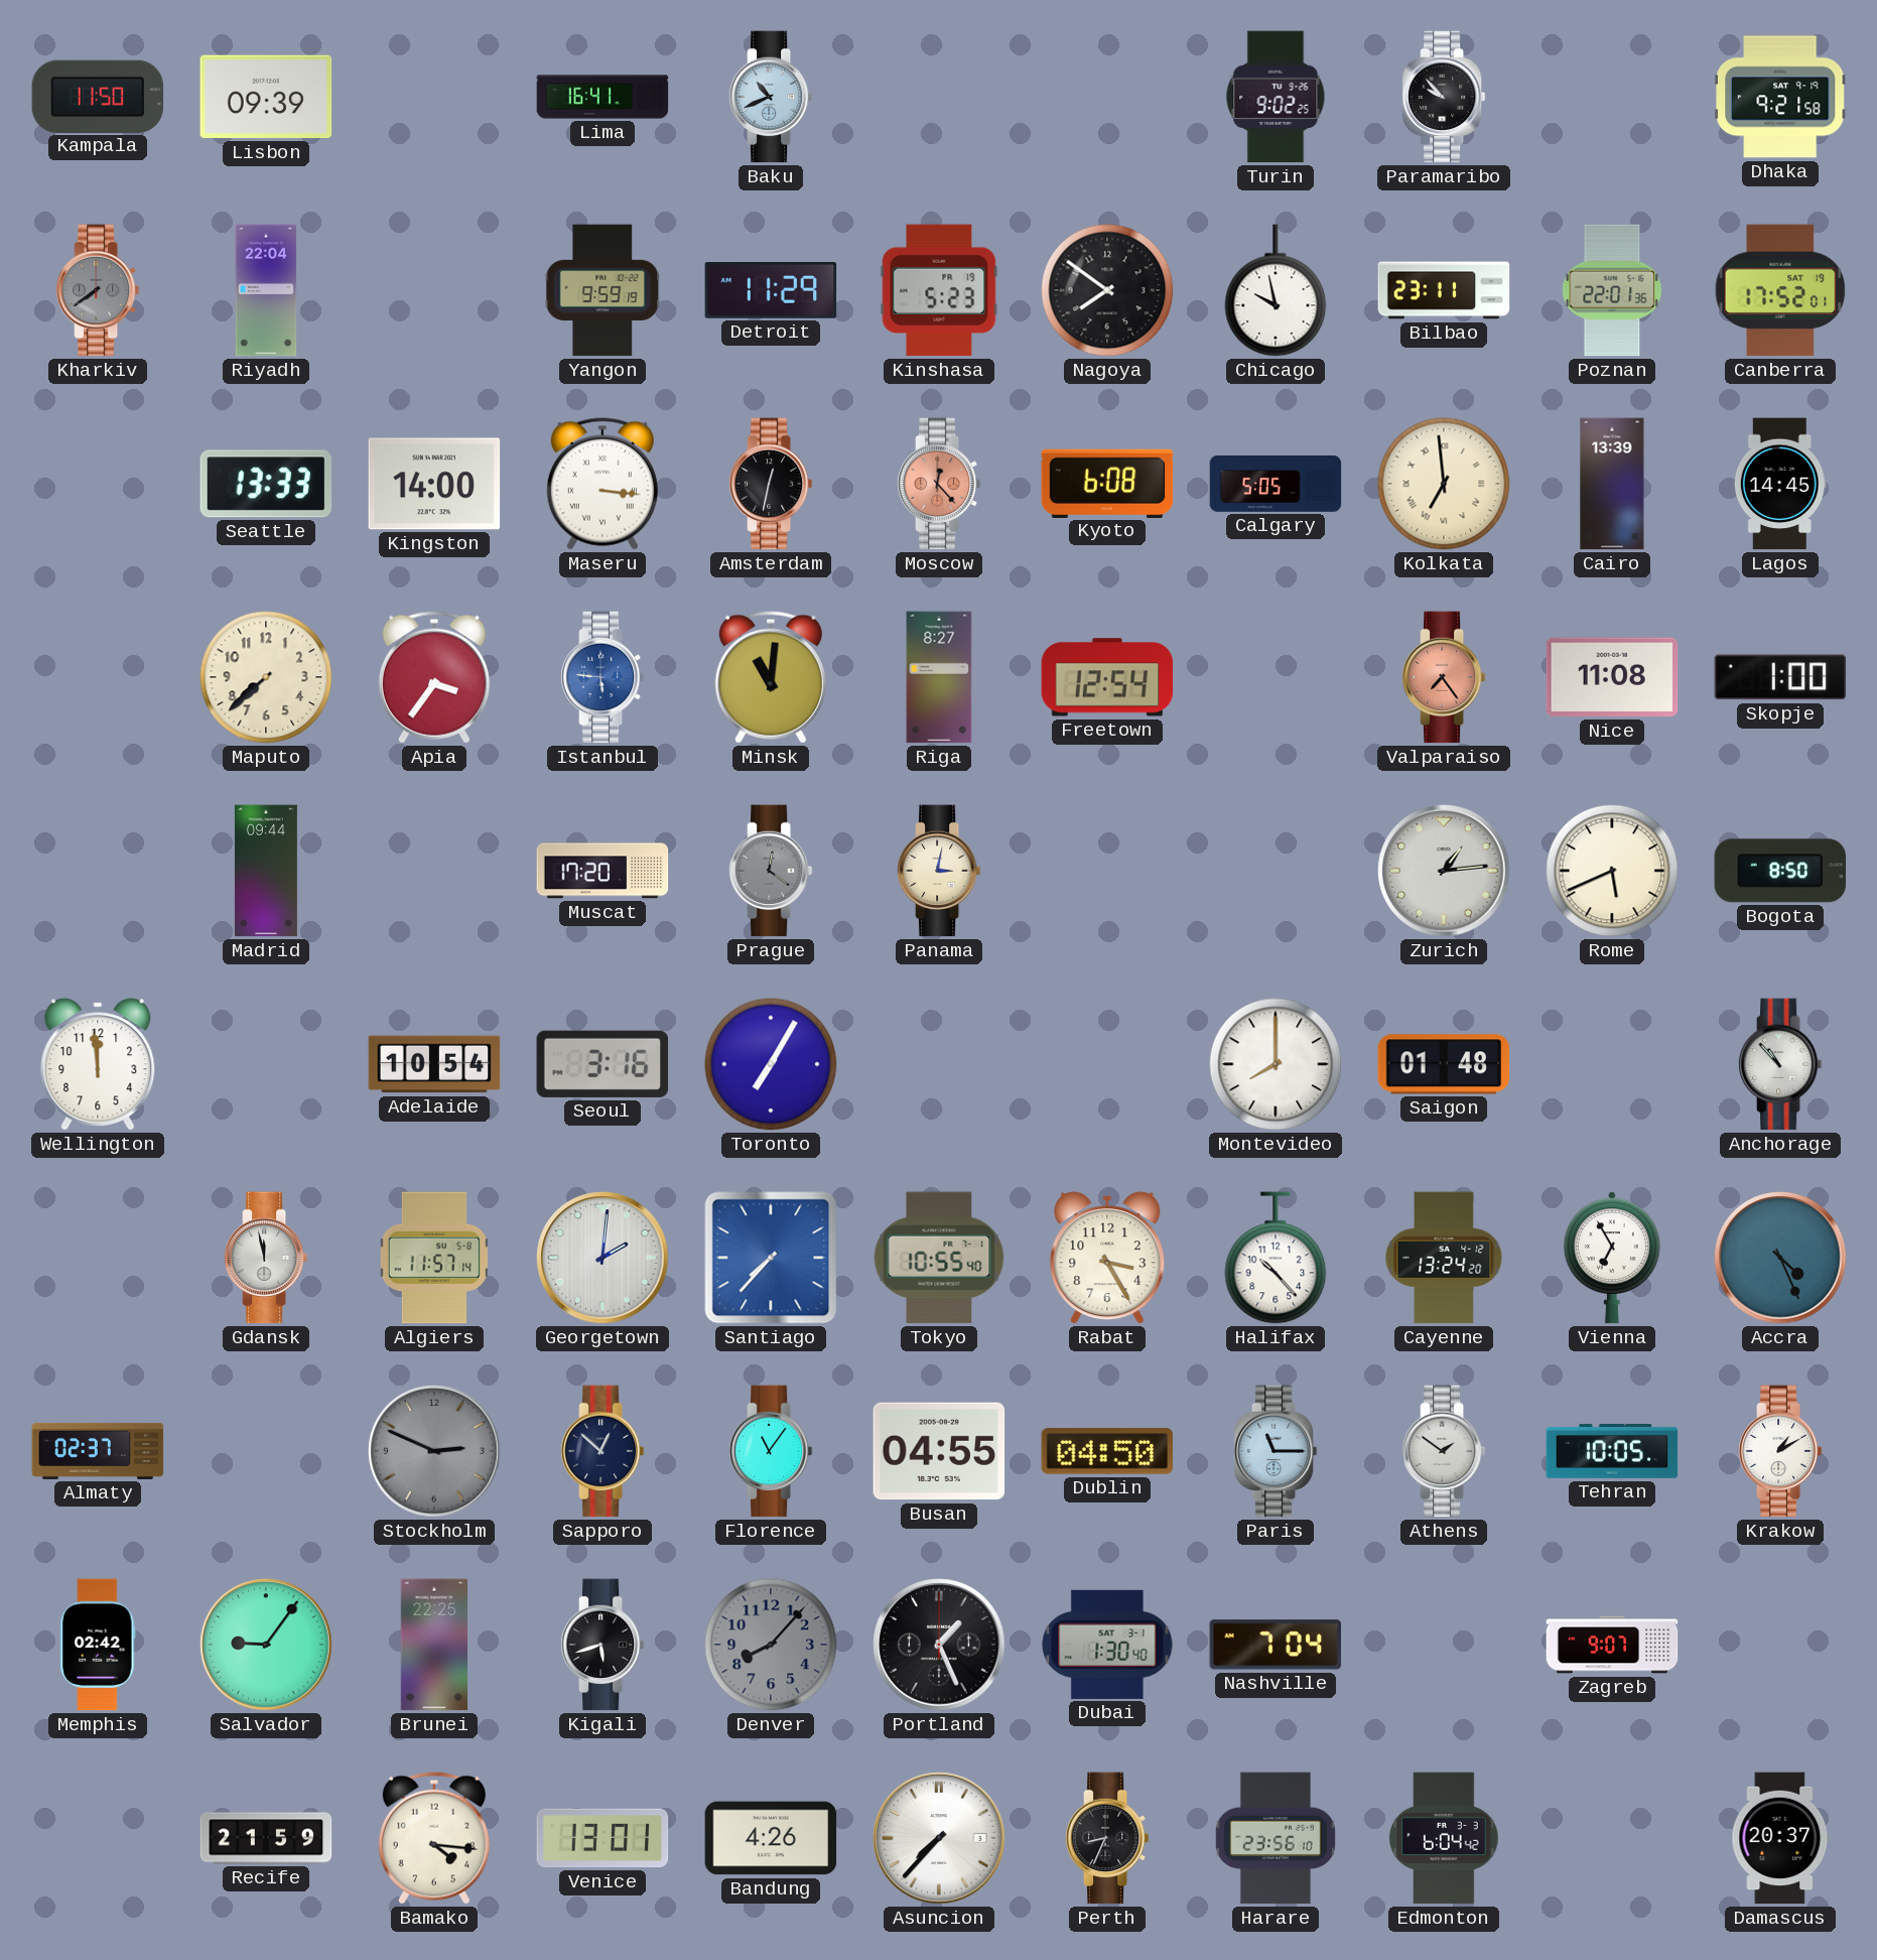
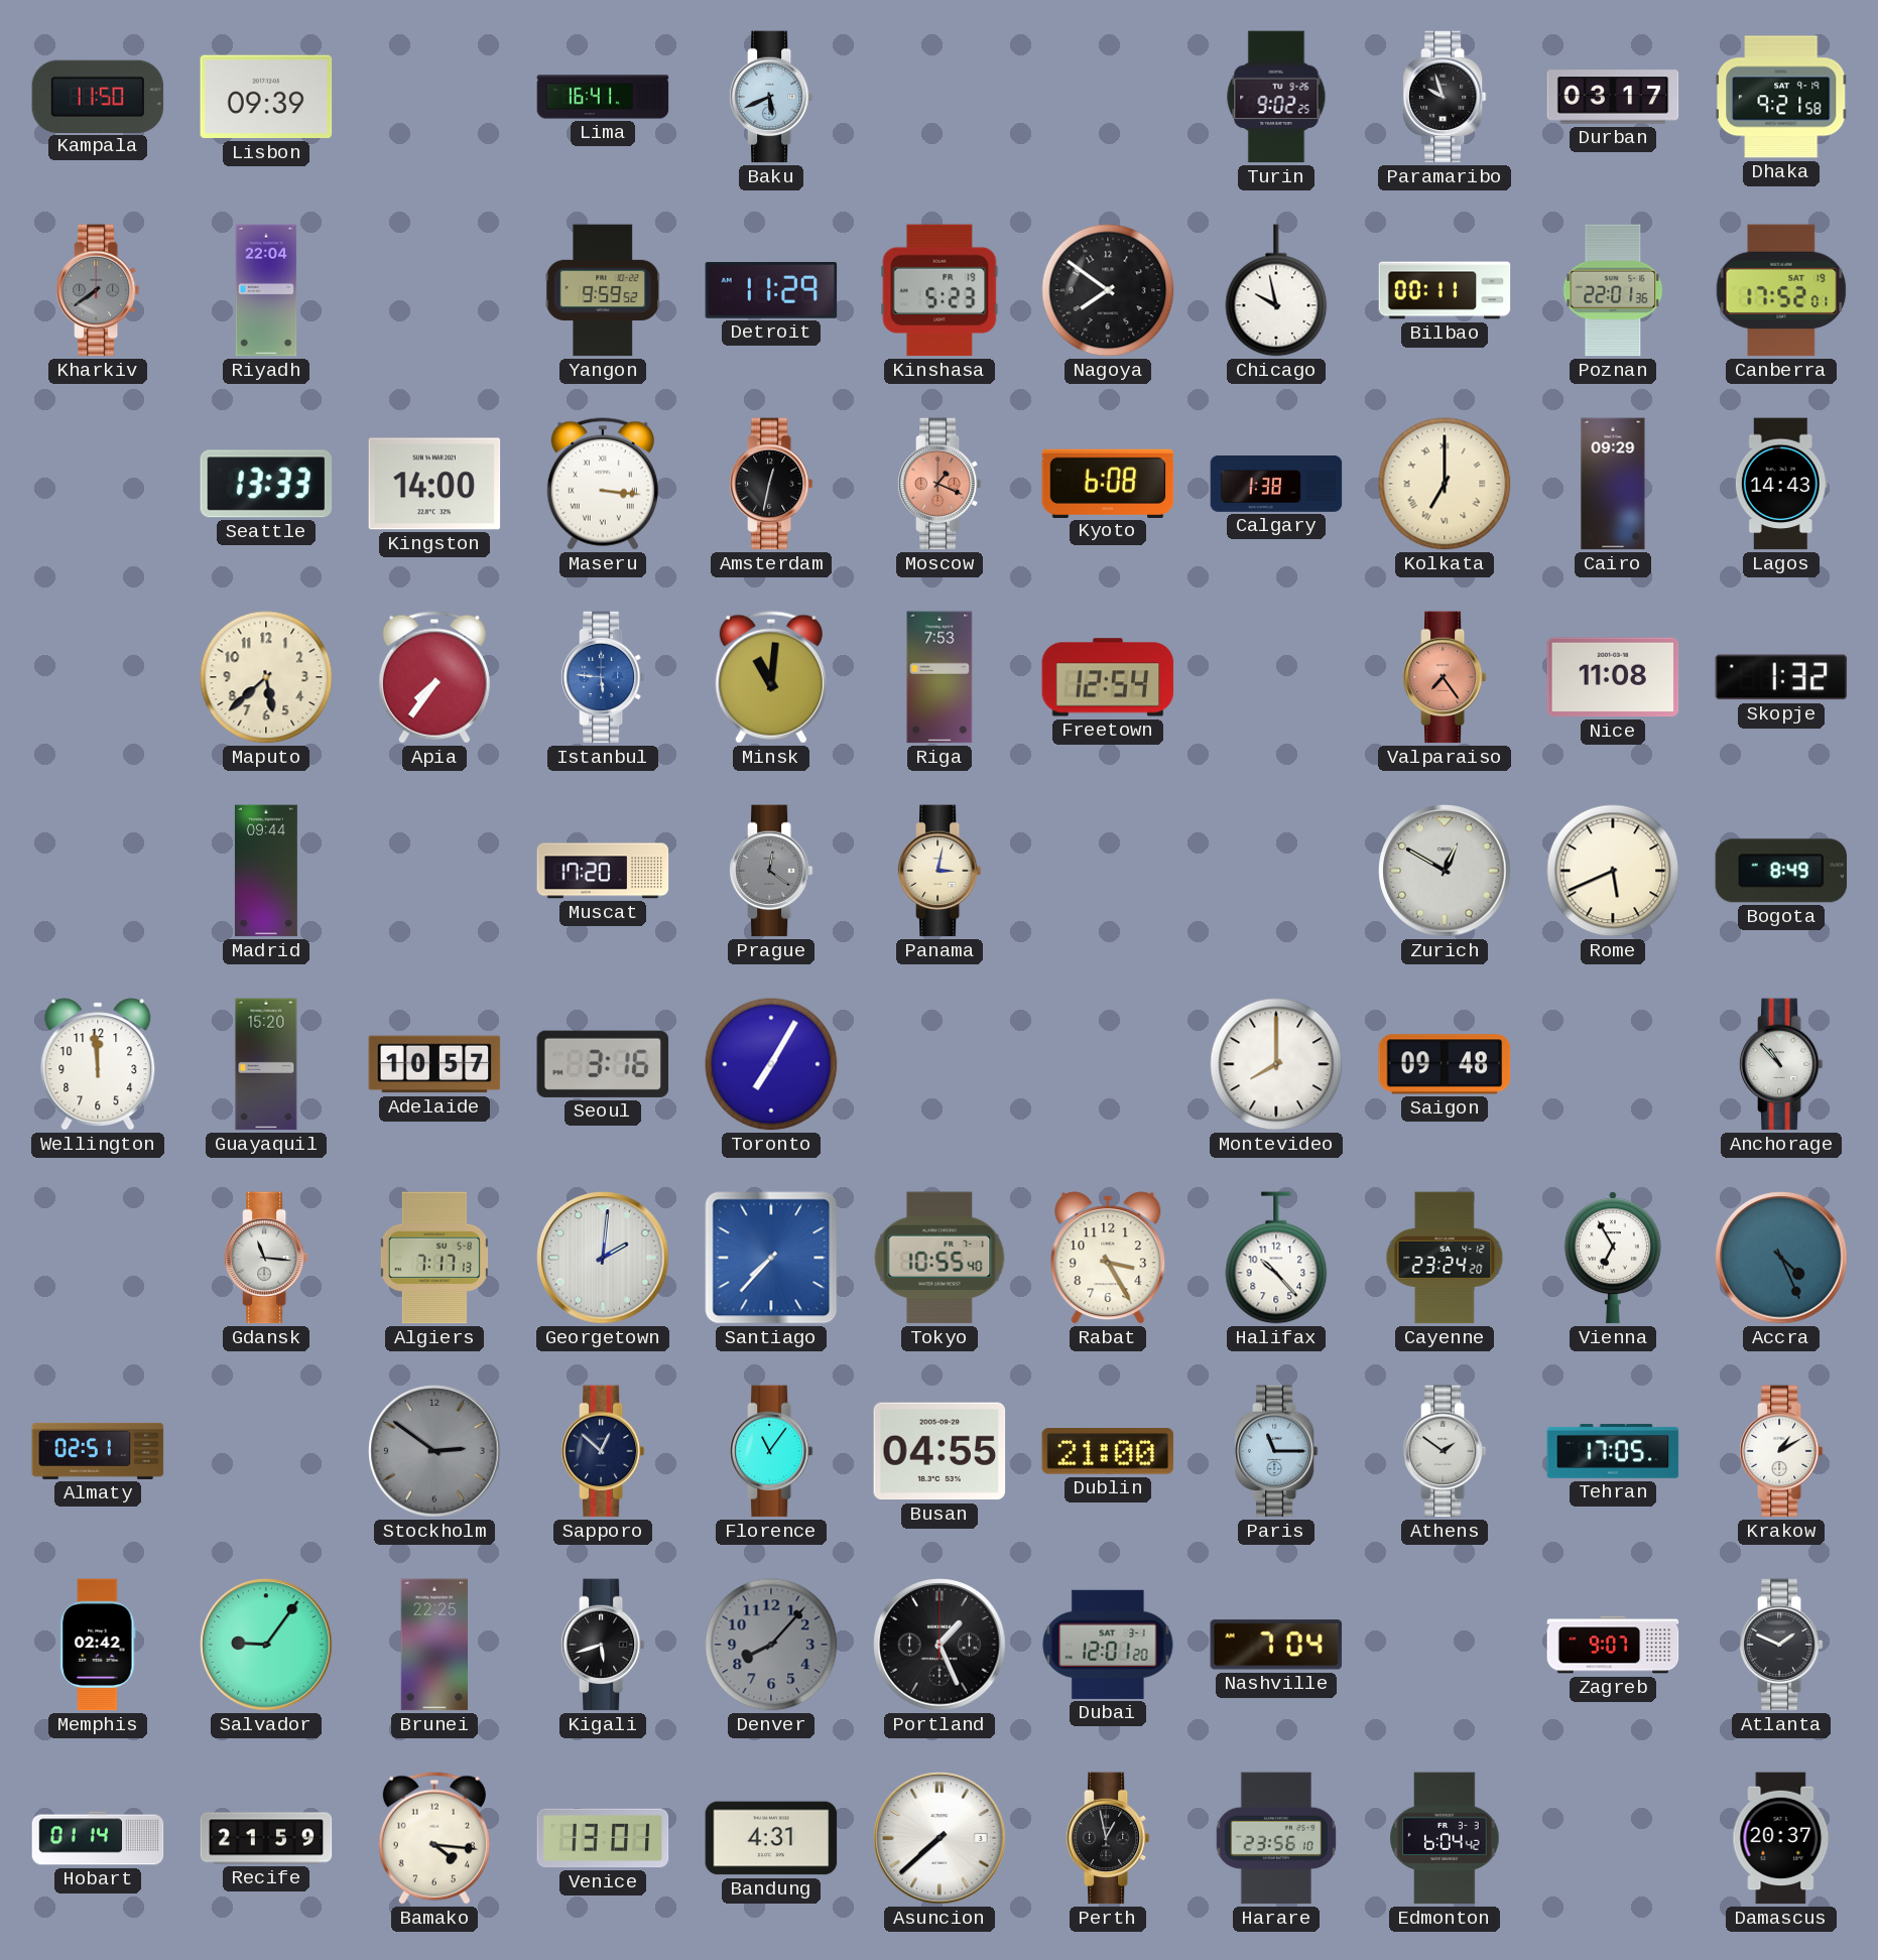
Baku: 10:41 -> 5:41
Paramaribo: 9:53 -> 9:57
Durban: none -> 03:17
Yangon: 9:59:19 -> 9:59:52
Bilbao: 23:11 -> 00:11
Moscow: 12:23 -> 1:19
Calgary: 5:05 -> 1:38
Kolkata: 6:59 -> 7:00
Cairo: 13:39 -> 09:29
Lagos: 14:45 -> 14:43
Maputo: 7:38 -> 5:38
Apia: 3:36 -> 7:36
Riga: 8:27 -> 7:53
Skopje: 1:00 -> 1:32
Zurich: 1:14 -> 12:50
Bogota: 8:50 -> 8:49
Guayaquil: none -> 15:20
Adelaide: 10:54 -> 10:57
Saigon: 01:48 -> 09:48
Gdansk: 11:58 -> 11:16
Algiers: 11:57 -> 7:17
Cayenne: 13:24 -> 23:24
Almaty: 02:37 -> 02:51
Stockholm: 2:49 -> 2:51
Dublin: 04:50 -> 21:00
Tehran: 10:05 -> 17:05
Dubai: 1:30 -> 12:01
Atlanta: none -> 1:49
Hobart: none -> 01:14
Bandung: 4:26 -> 4:31
Asuncion: 7:37 -> 7:38
Perth: 8:34 -> 12:58
